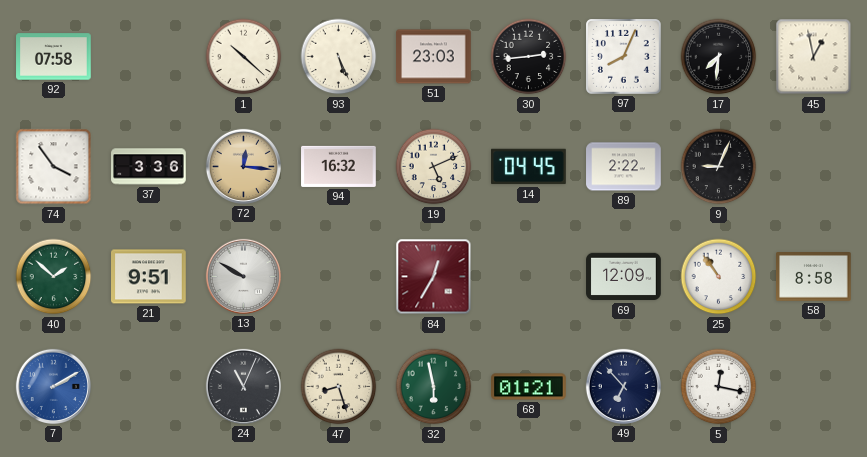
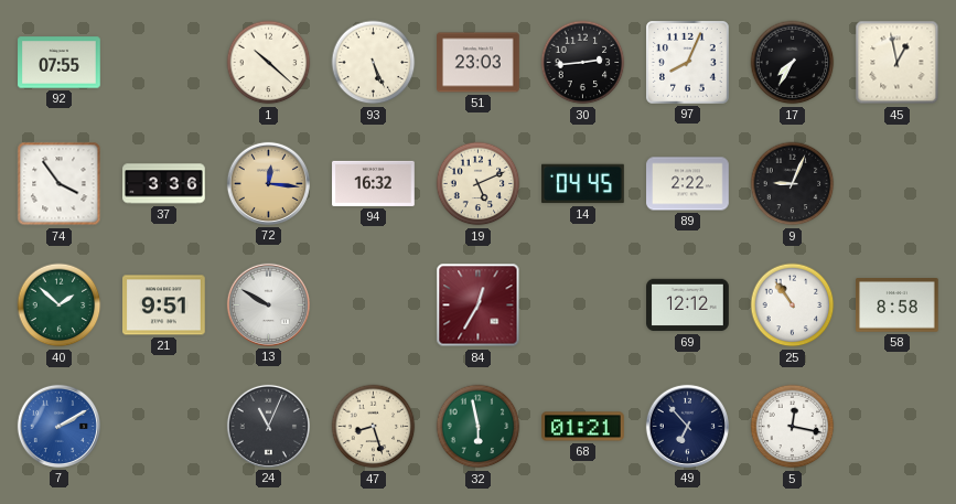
92: 07:58 -> 07:55
17: 7:31 -> 7:35
69: 12:09 -> 12:12
